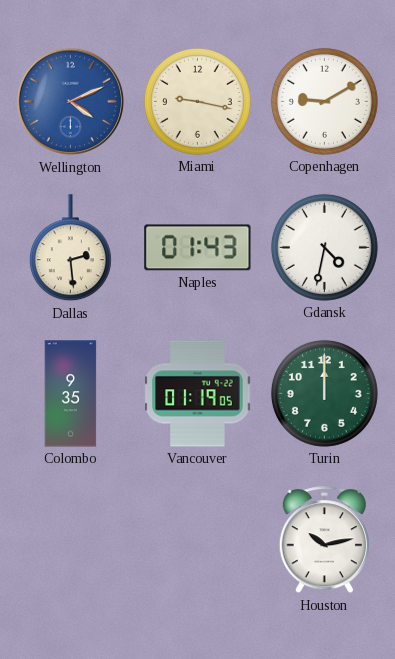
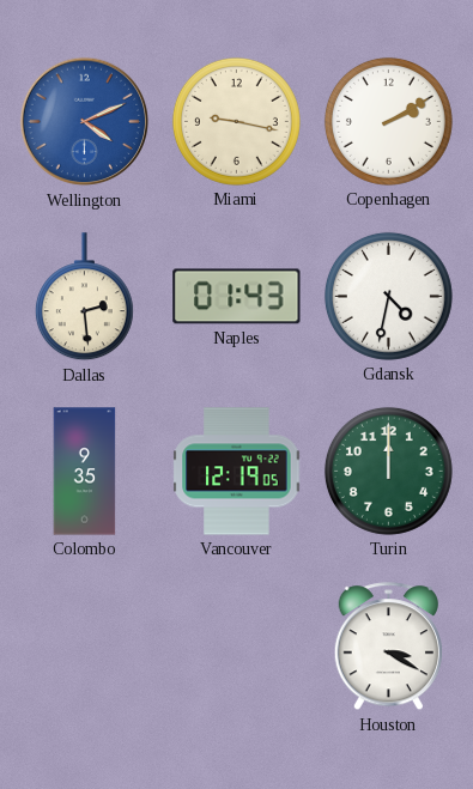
Copenhagen: 9:10 -> 2:10
Vancouver: 01:19 -> 12:19
Houston: 10:13 -> 3:20
